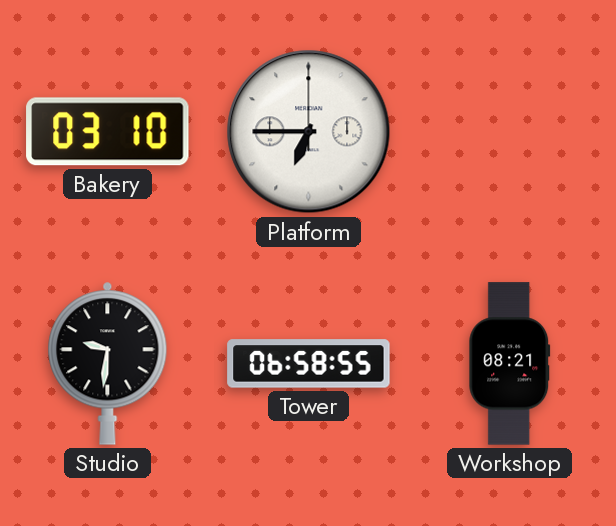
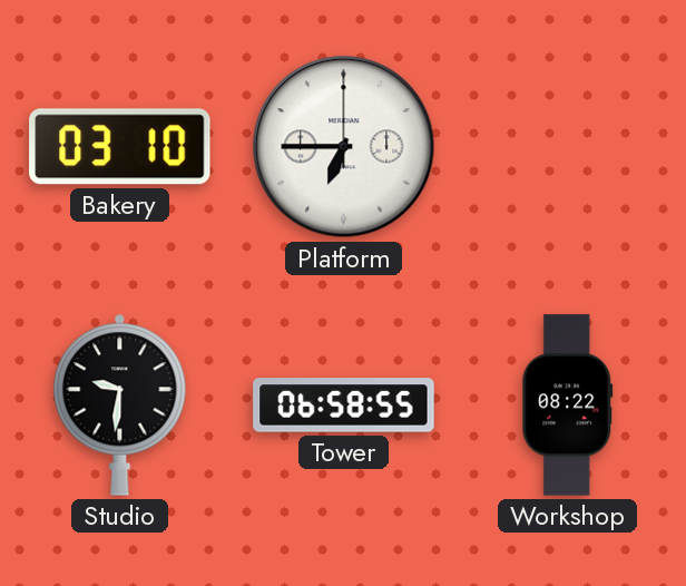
Workshop: 08:21 -> 08:22
